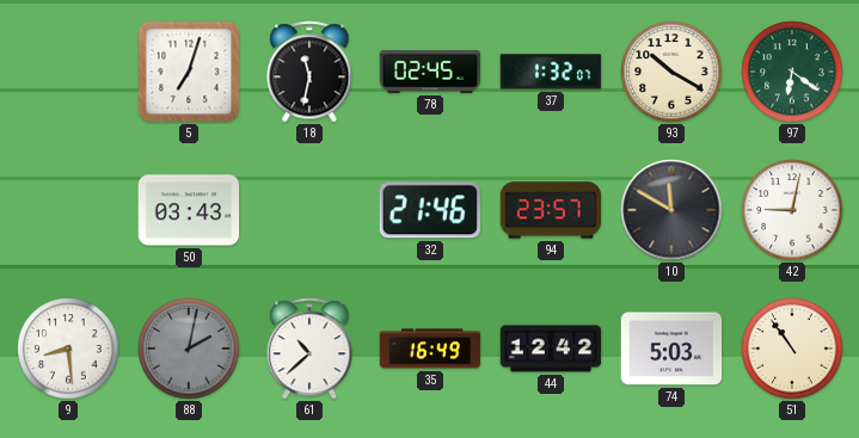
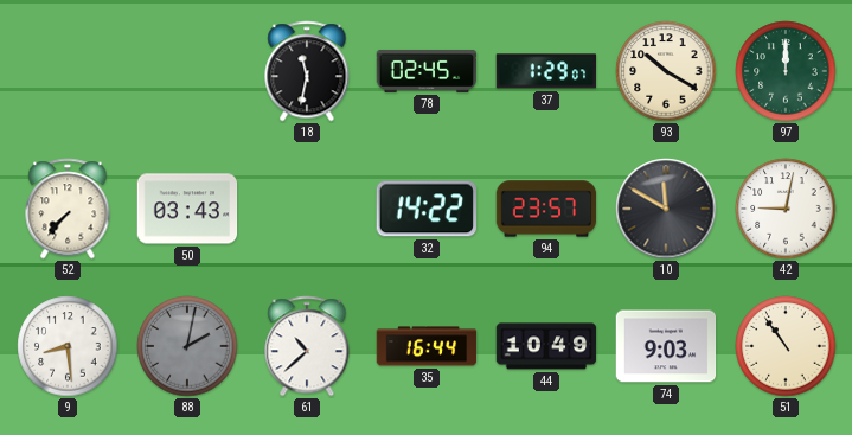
5: 7:03 -> none
37: 1:32 -> 1:29
97: 6:21 -> 12:00
52: none -> 7:37
32: 21:46 -> 14:22
35: 16:49 -> 16:44
44: 12:42 -> 10:49
74: 5:03 -> 9:03
